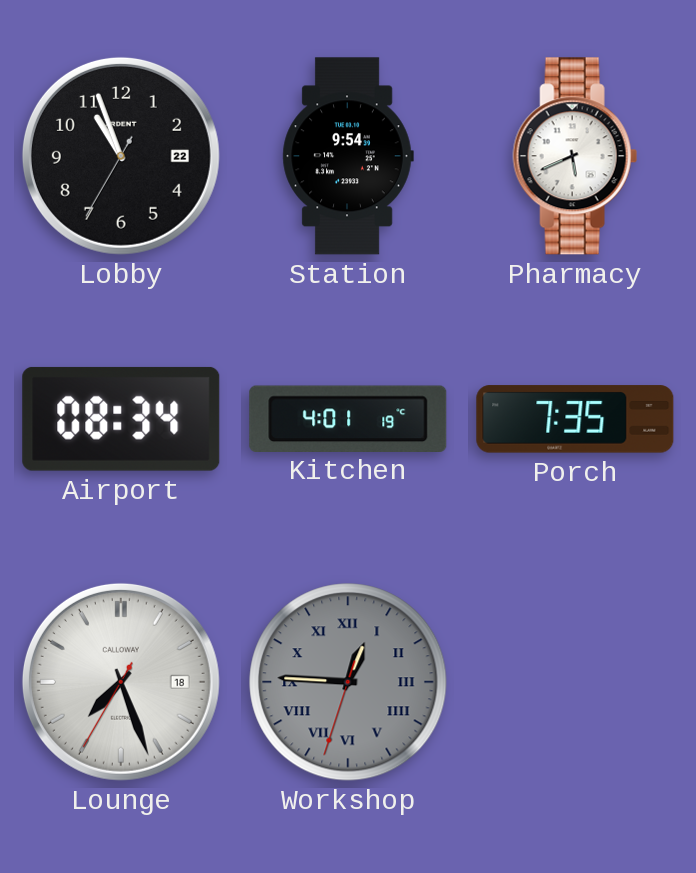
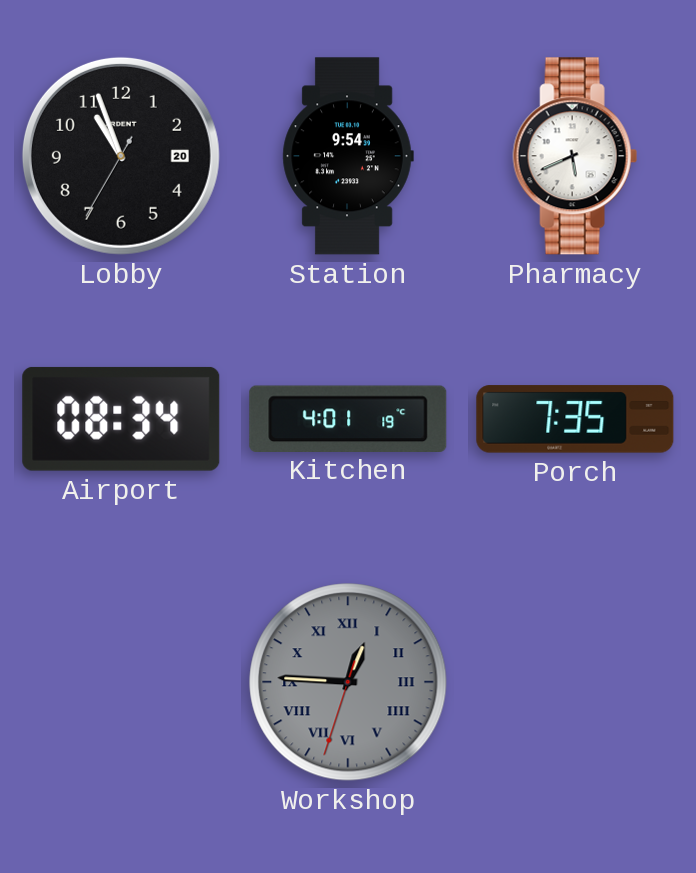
Lobby date: 22 -> 20
Lounge: 7:26 -> none
